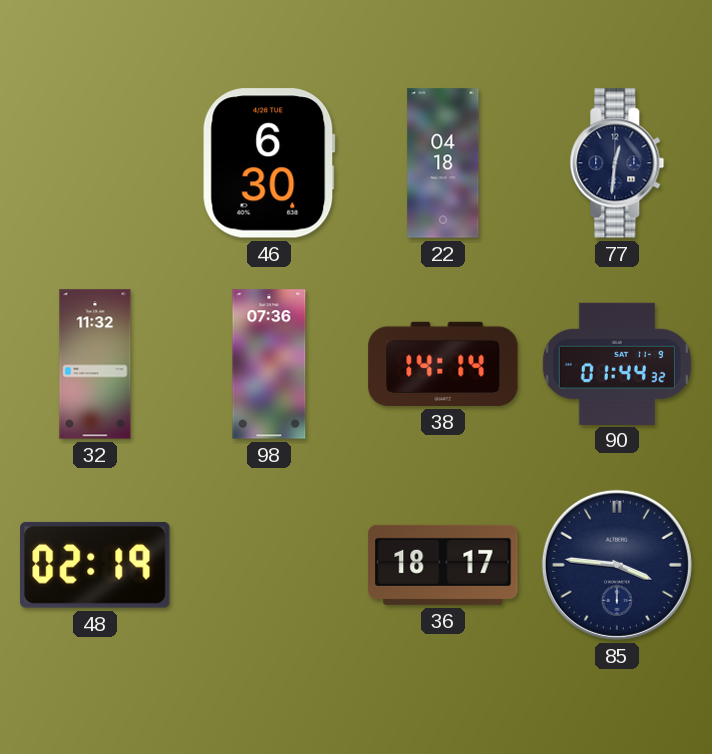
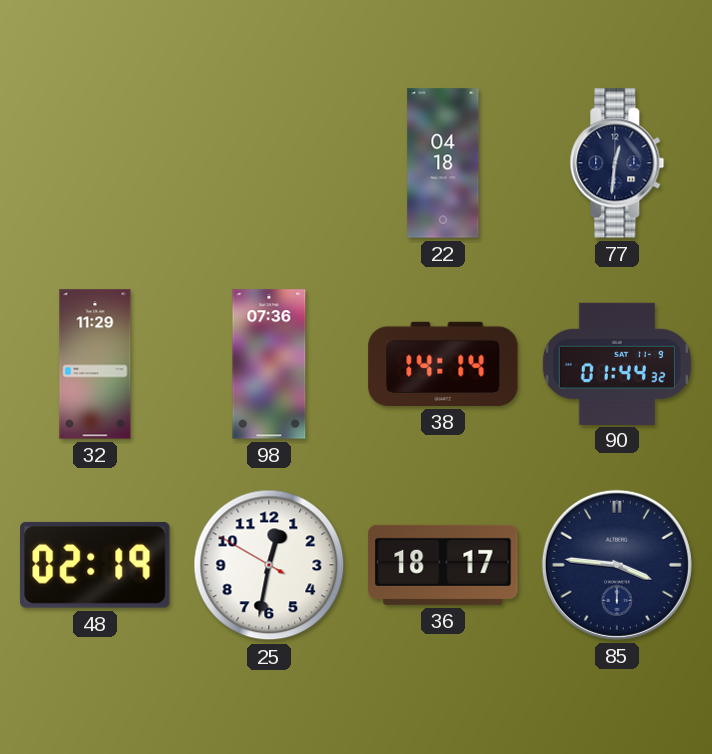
46: 6:30 -> none
32: 11:32 -> 11:29
25: none -> 12:31
